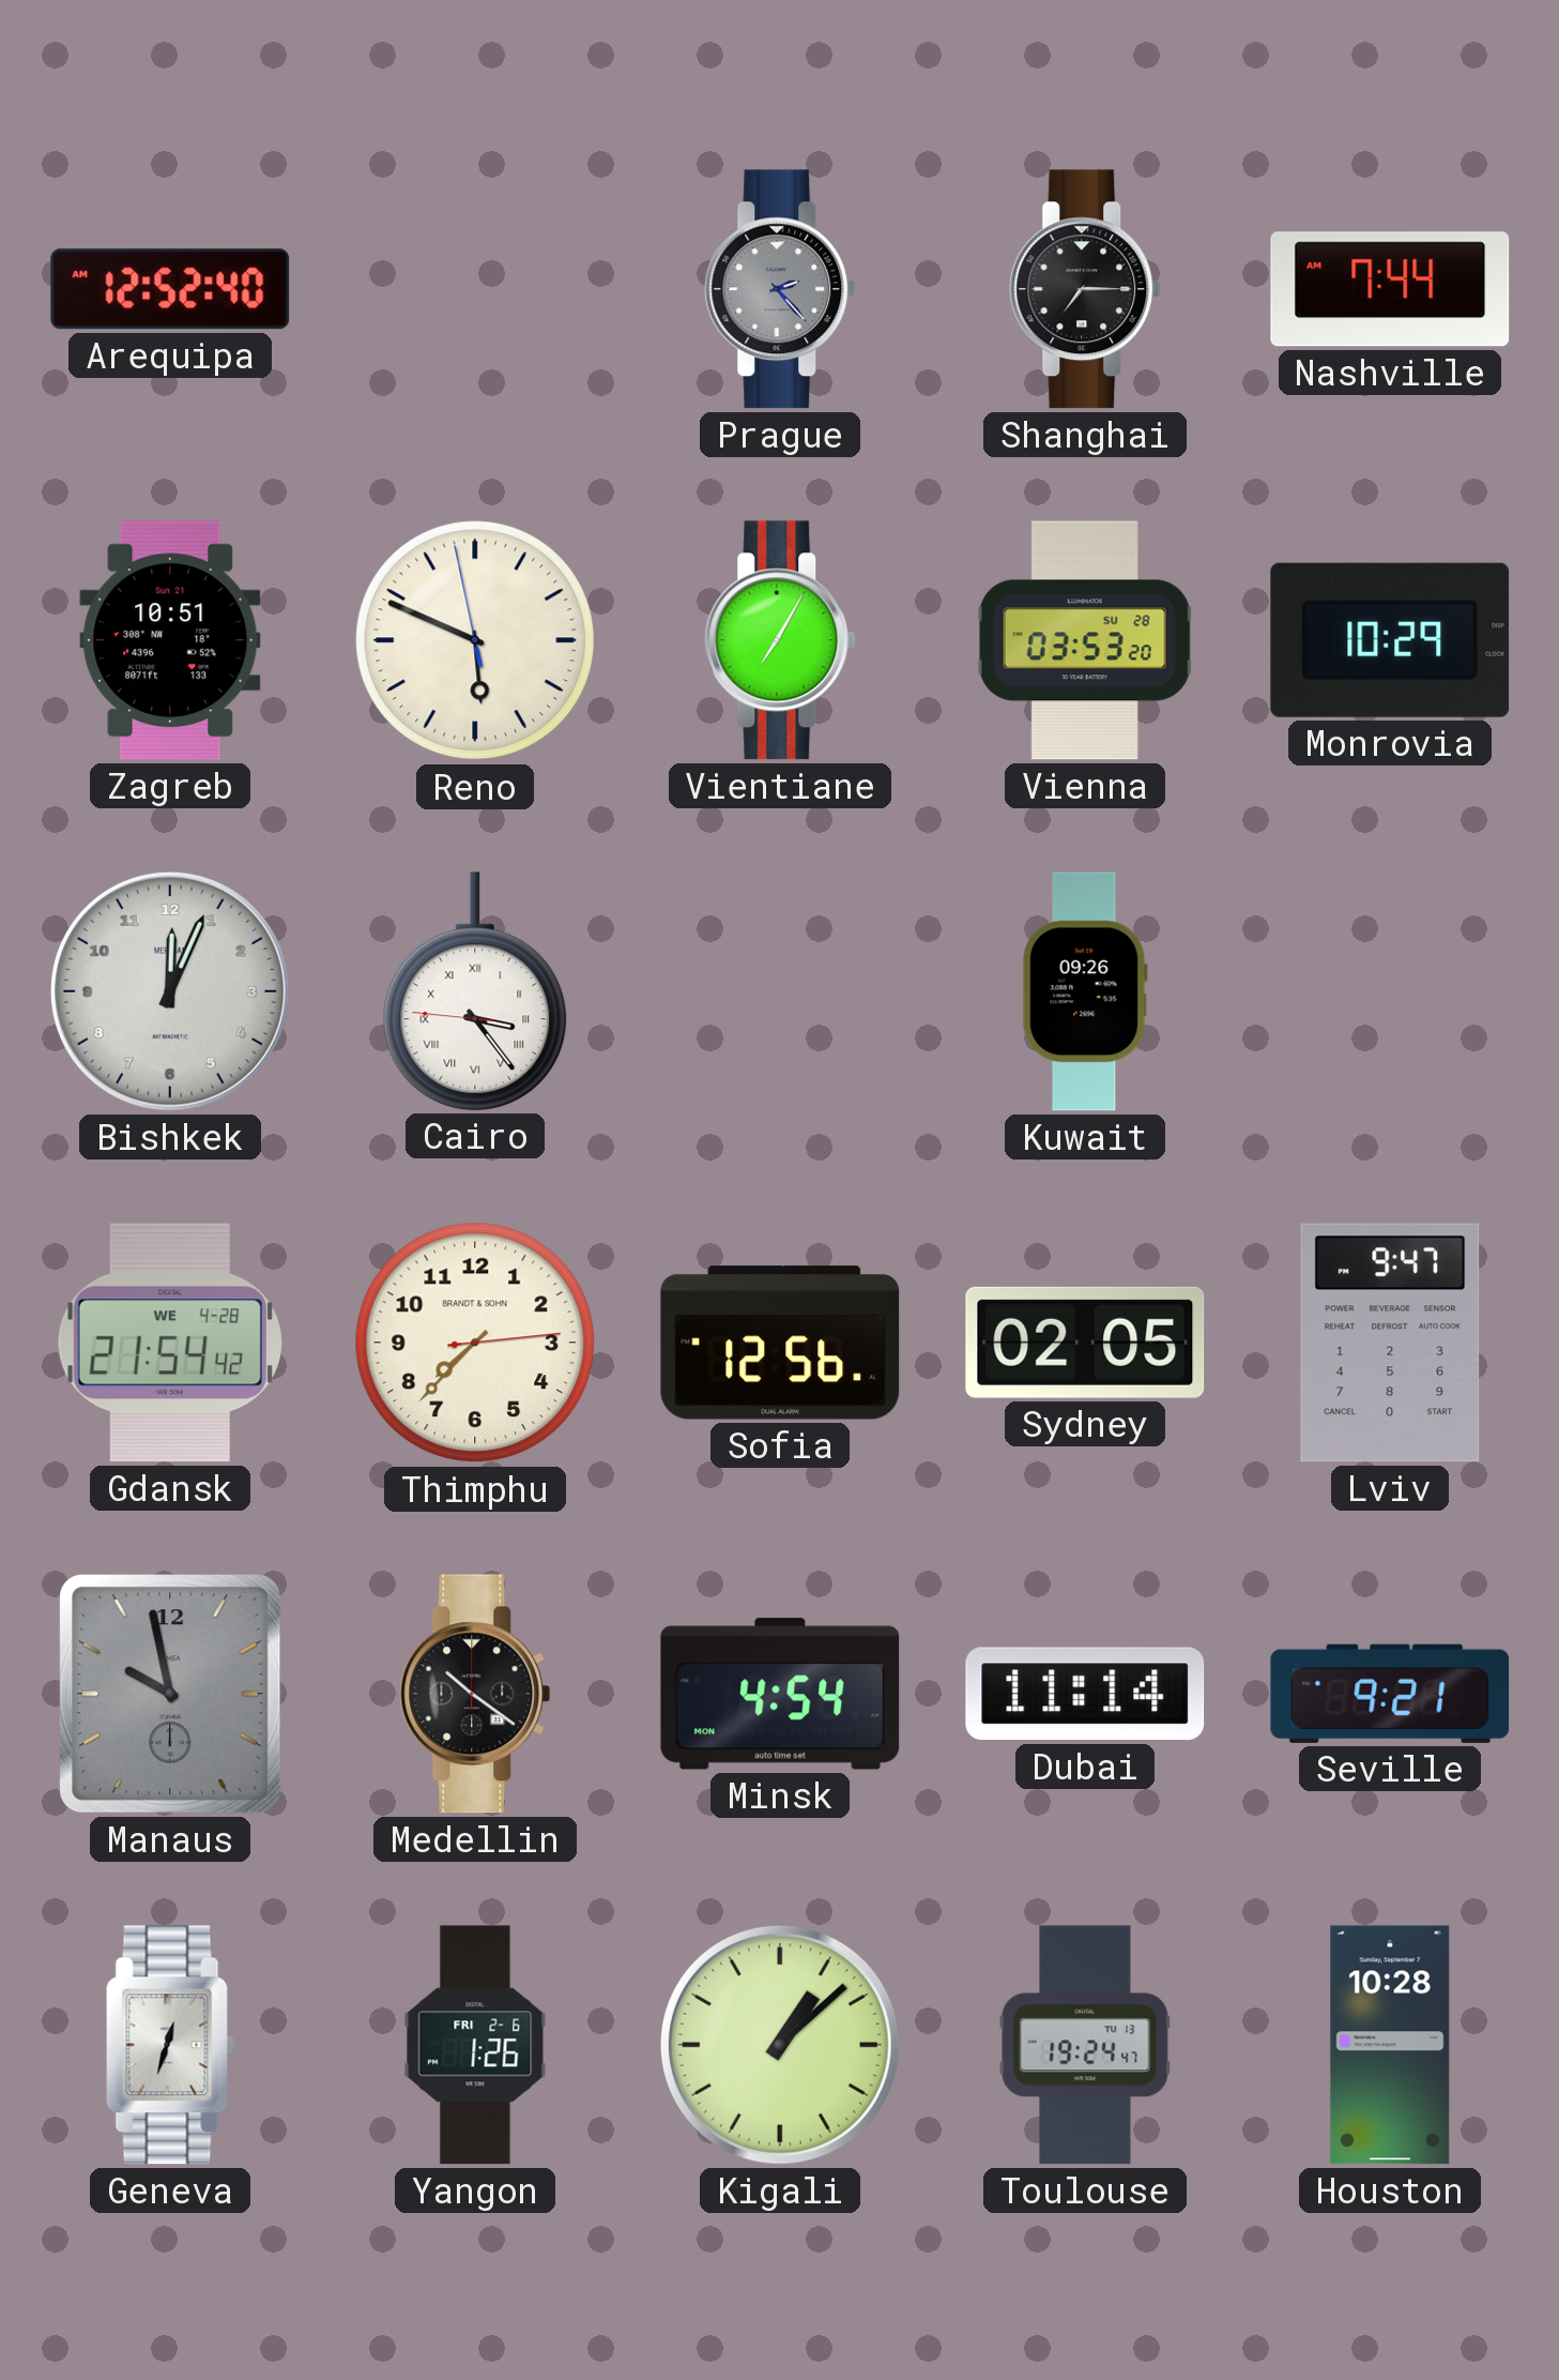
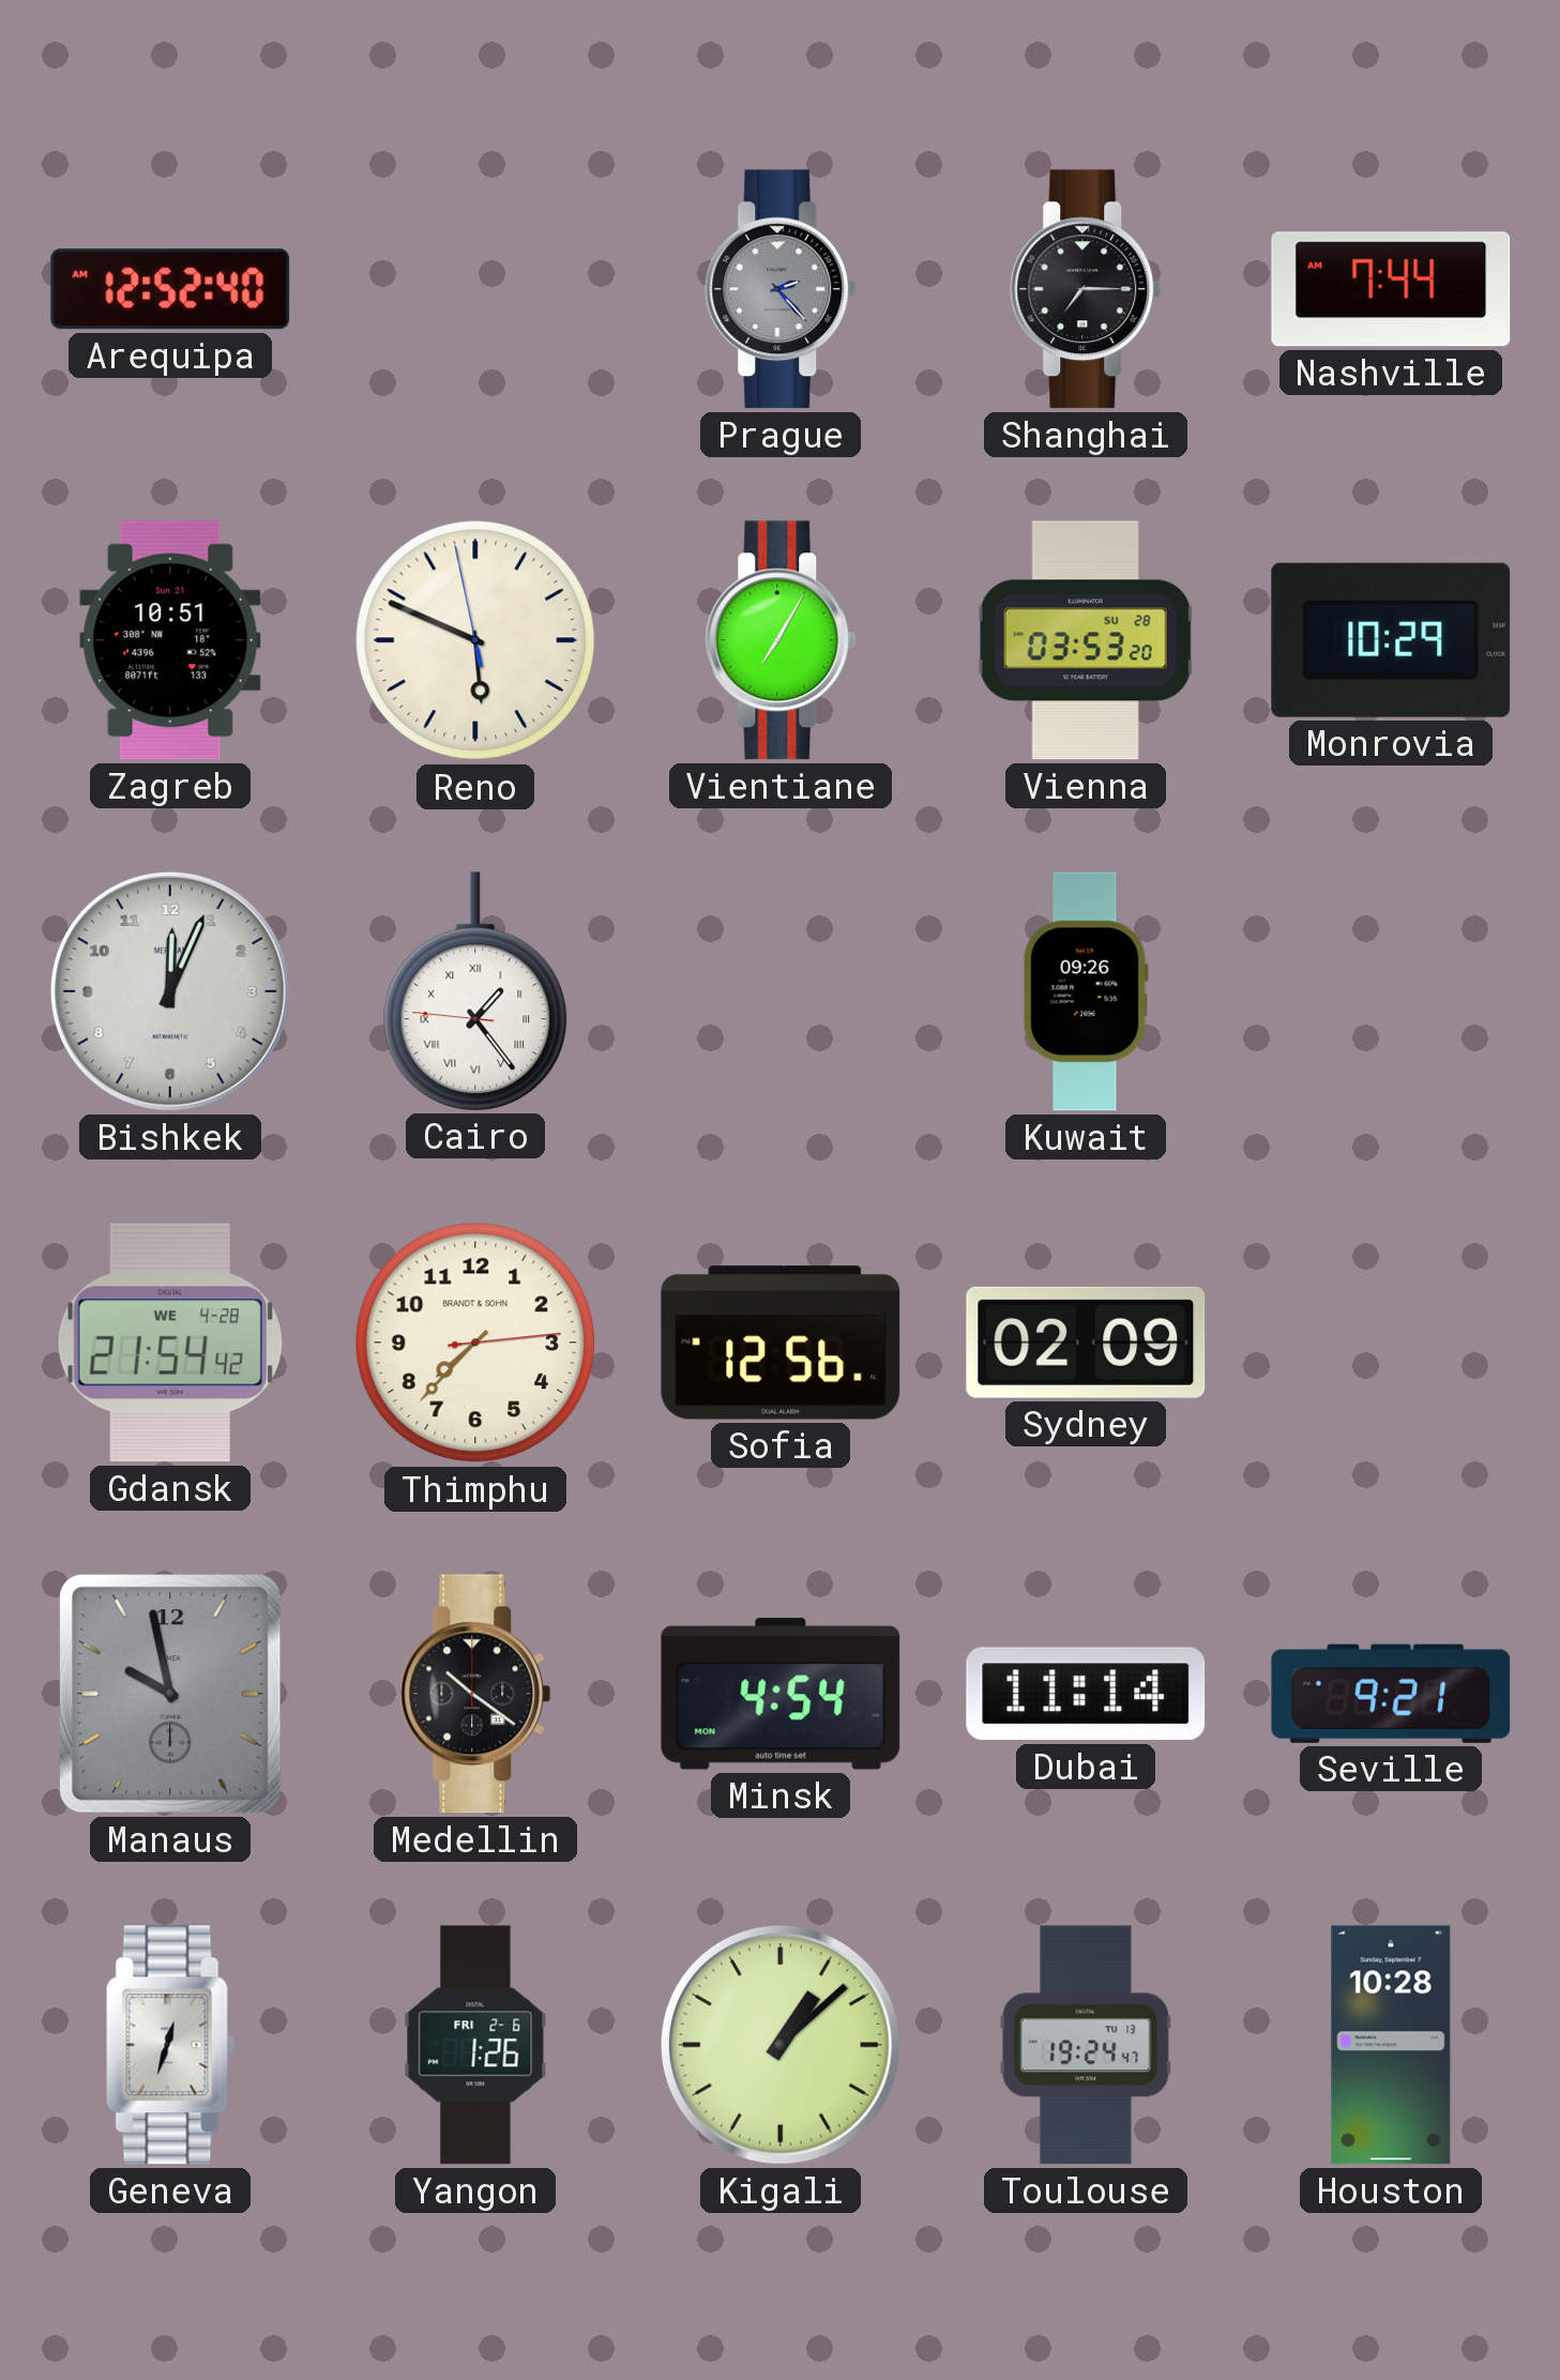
Cairo: 3:23 -> 1:23
Sydney: 02:05 -> 02:09
Lviv: 9:47 -> none
